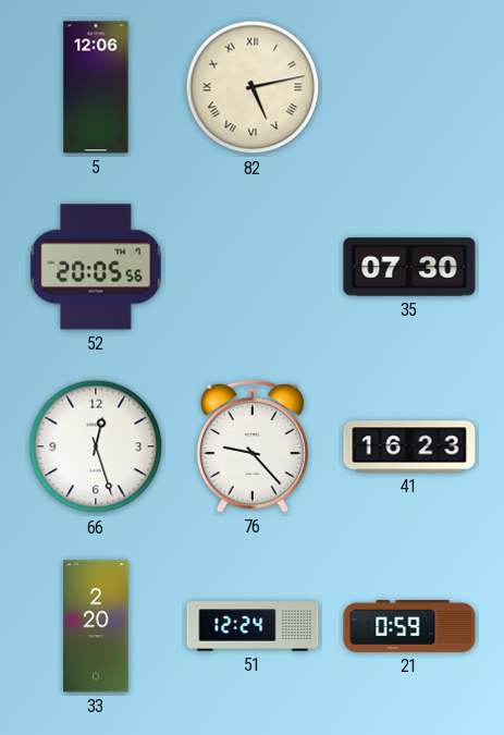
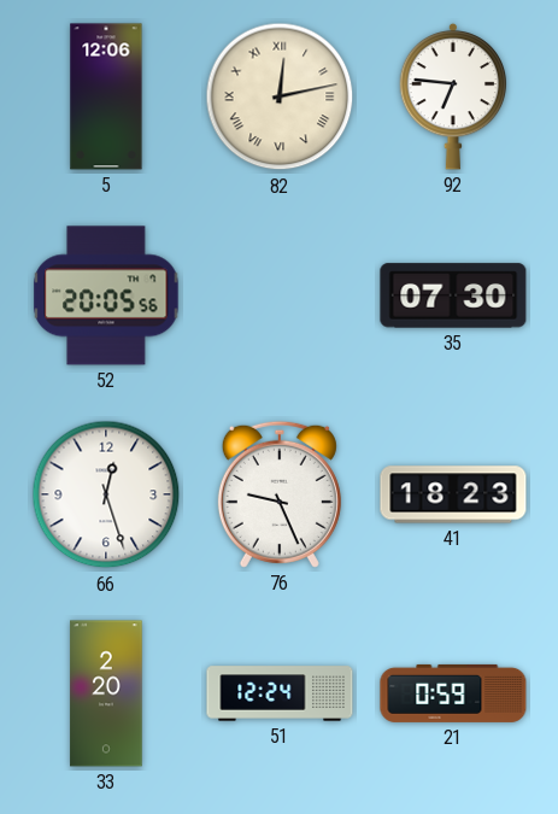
82: 5:13 -> 12:13
92: none -> 6:46
76: 9:23 -> 9:26
41: 16:23 -> 18:23
